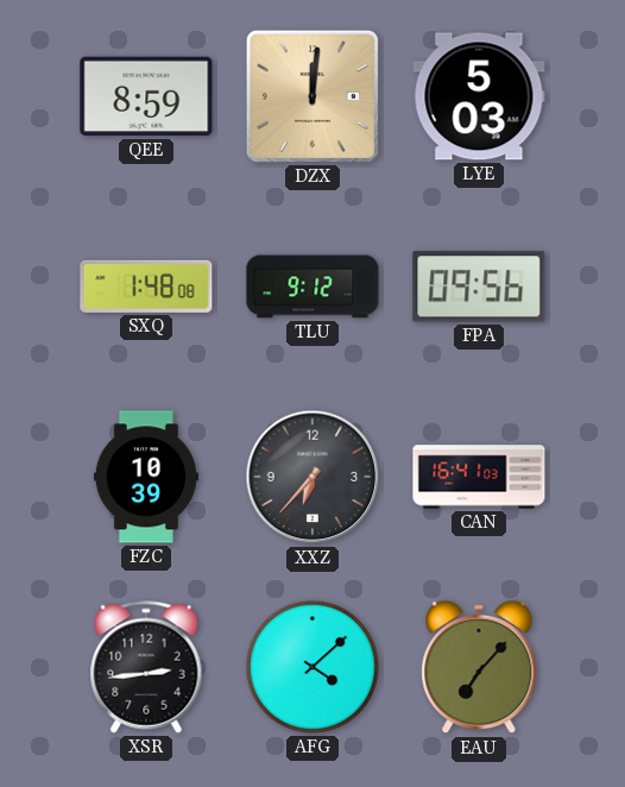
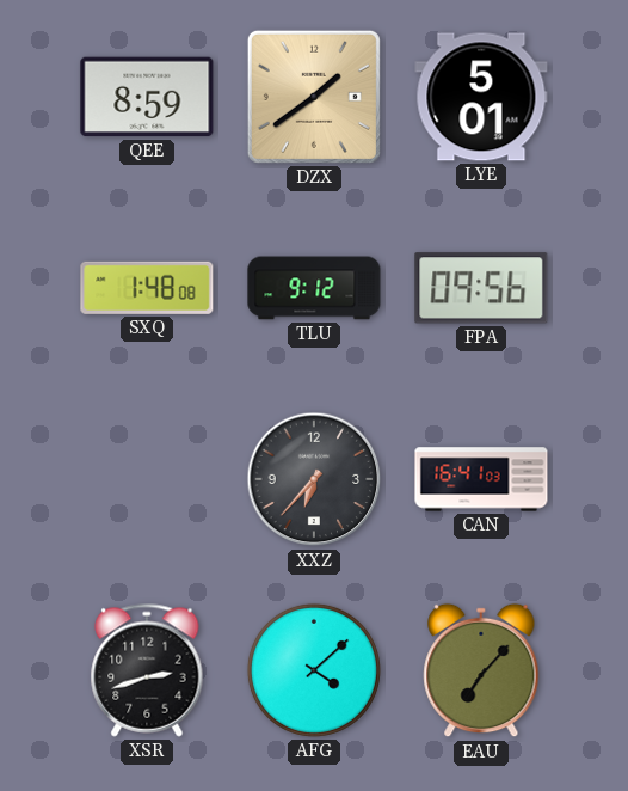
DZX: 12:01 -> 1:39
LYE: 5:03 -> 5:01
FZC: 10:39 -> none
XSR: 2:44 -> 2:42
